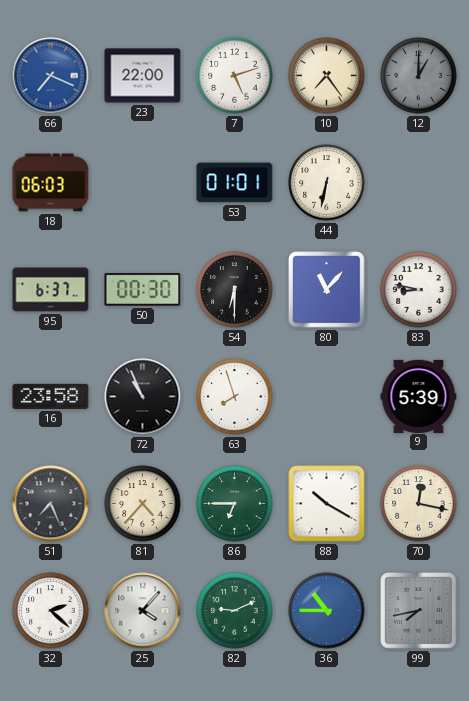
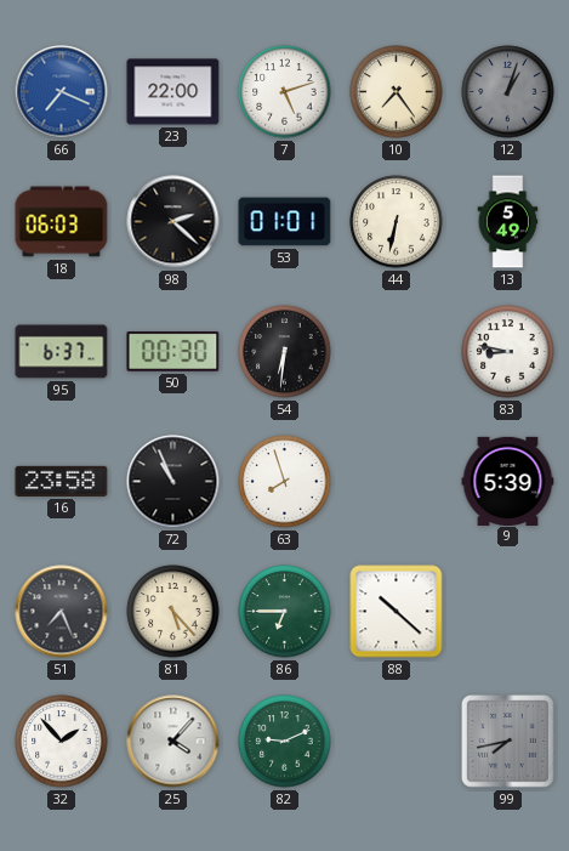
12: 1:00 -> 1:03
98: none -> 2:22
13: none -> 5:49
54: 6:30 -> 6:31
80: 11:07 -> none
81: 4:37 -> 5:23
88: 10:20 -> 10:22
70: 12:17 -> none
32: 2:22 -> 1:53
36: 10:45 -> none
